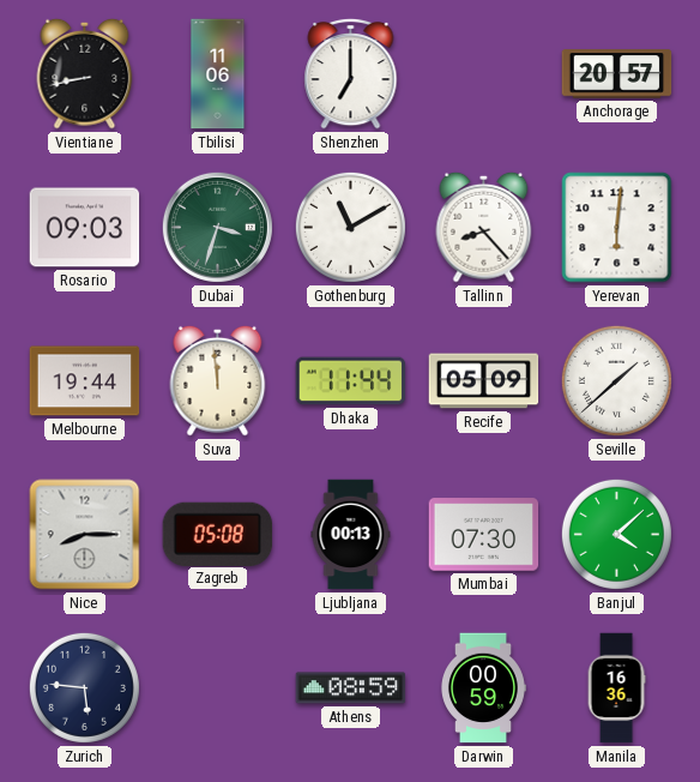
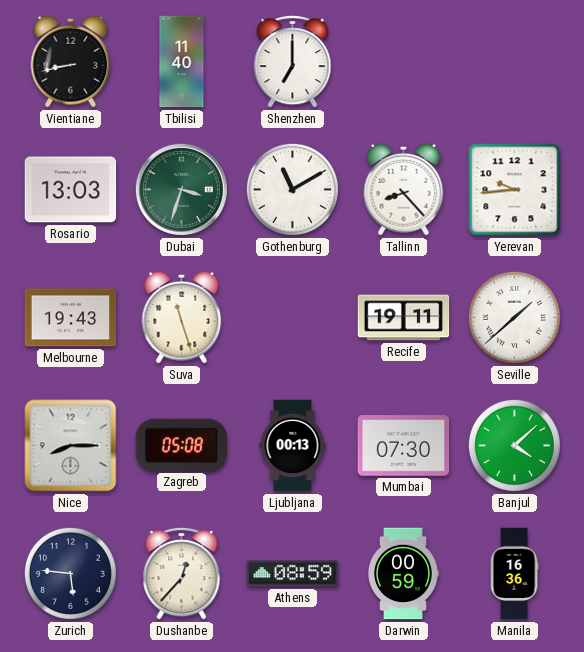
Tbilisi: 11:06 -> 11:40
Anchorage: 20:57 -> none
Rosario: 09:03 -> 13:03
Yerevan: 6:01 -> 9:44
Melbourne: 19:44 -> 19:43
Suva: 11:59 -> 11:27
Dhaka: 11:44 -> none
Recife: 05:09 -> 19:11
Dushanbe: none -> 12:37
